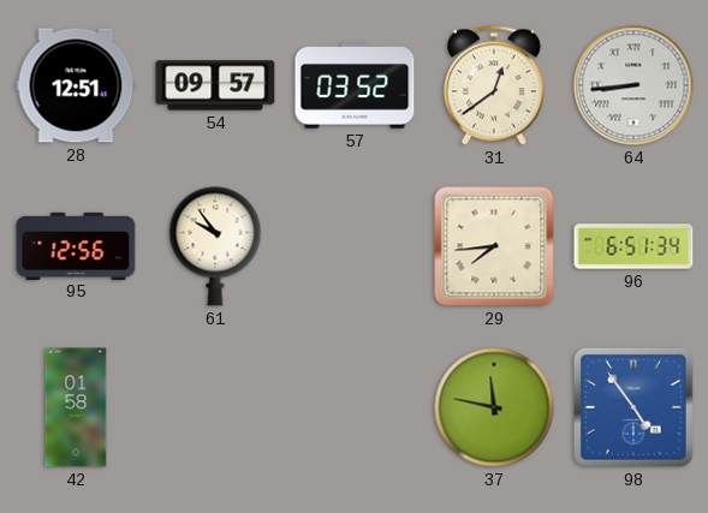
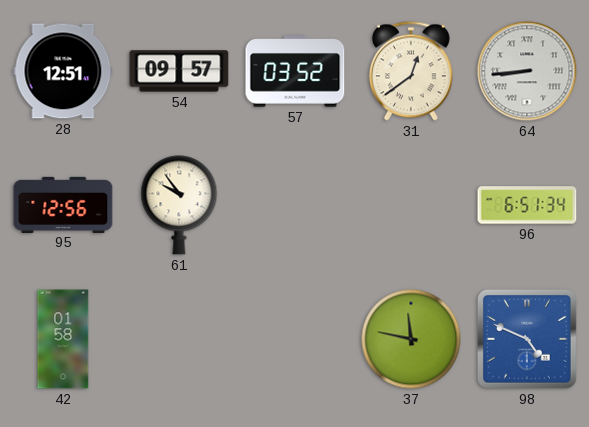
29: 7:44 -> none
98: 4:54 -> 4:49
